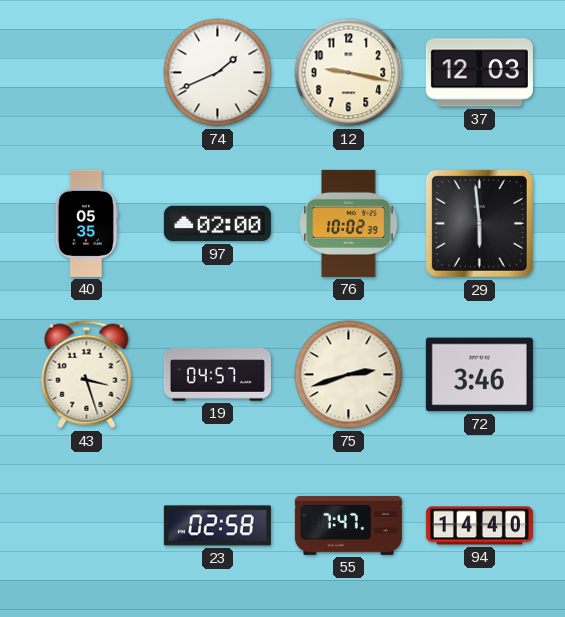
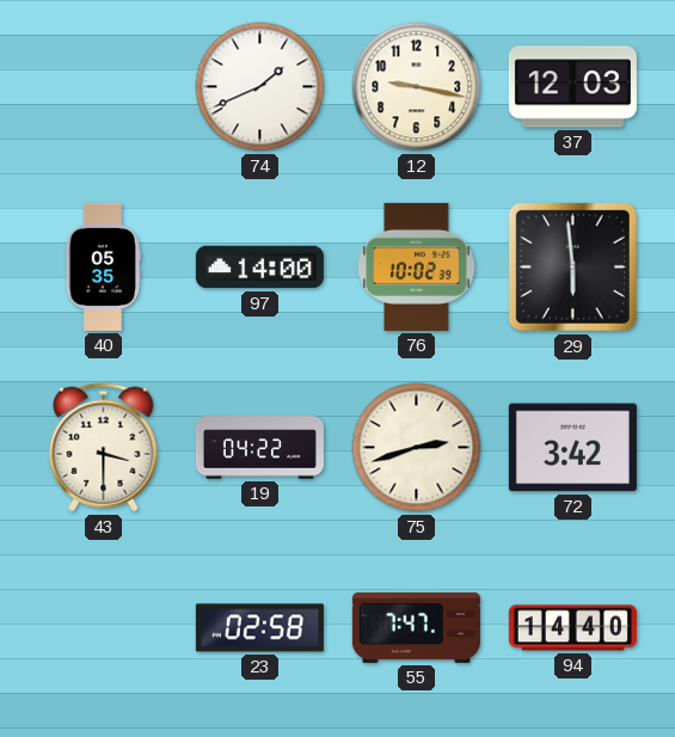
97: 02:00 -> 14:00
43: 3:27 -> 3:30
19: 04:57 -> 04:22
72: 3:46 -> 3:42
